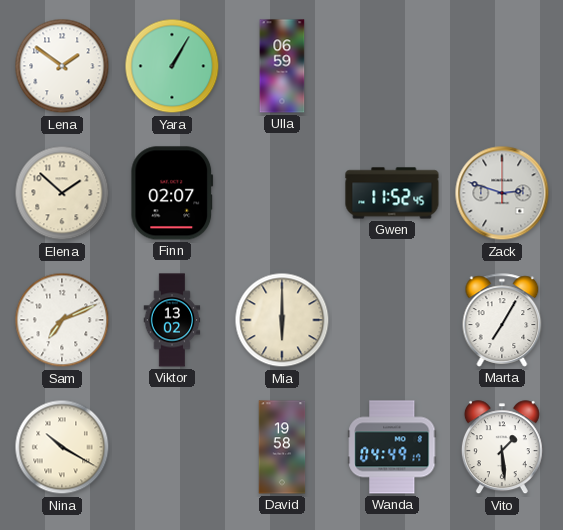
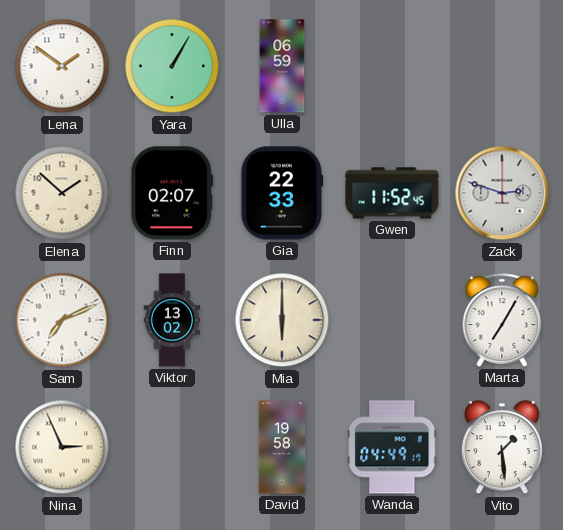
Gia: none -> 22:33
Nina: 10:20 -> 2:56
